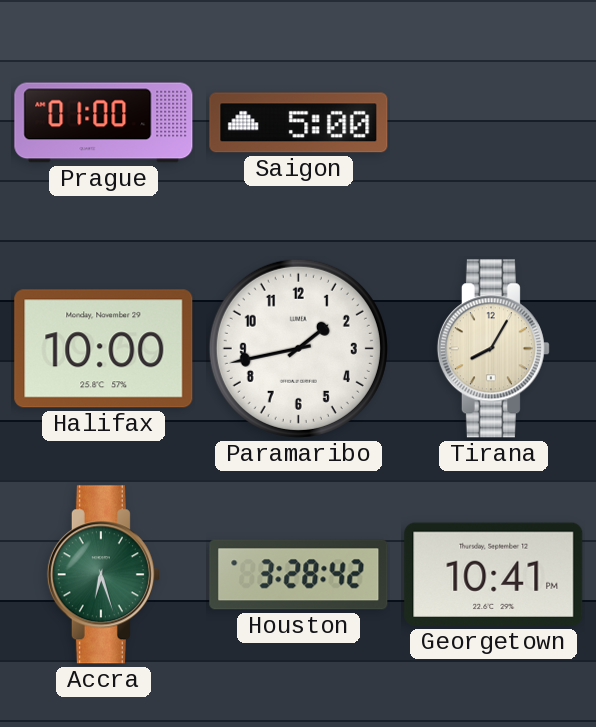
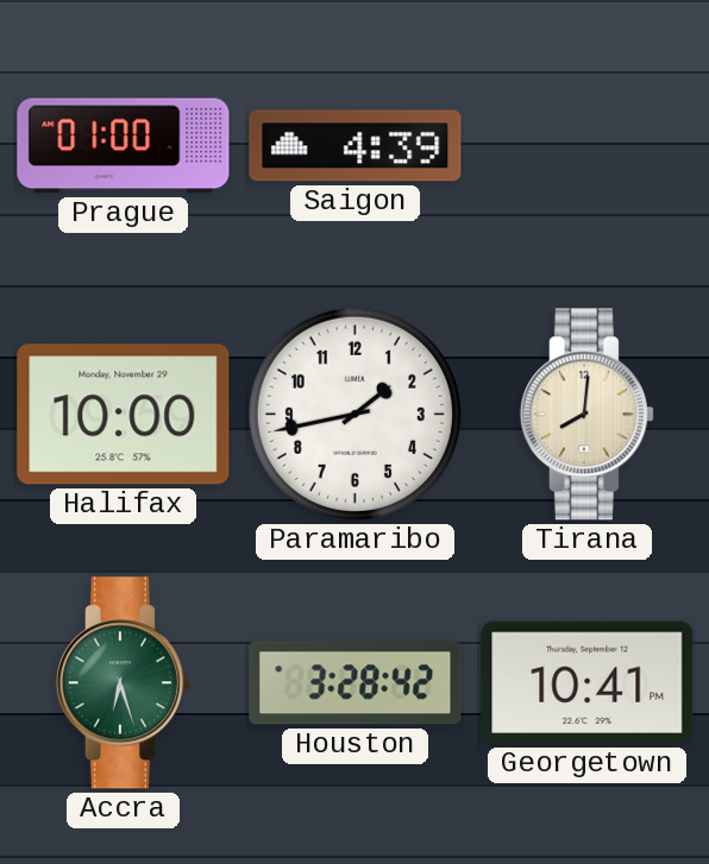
Saigon: 5:00 -> 4:39
Tirana: 8:05 -> 8:01
